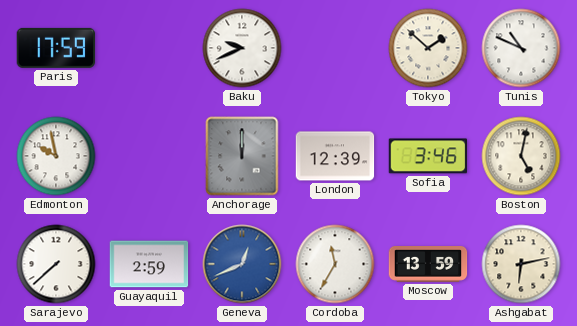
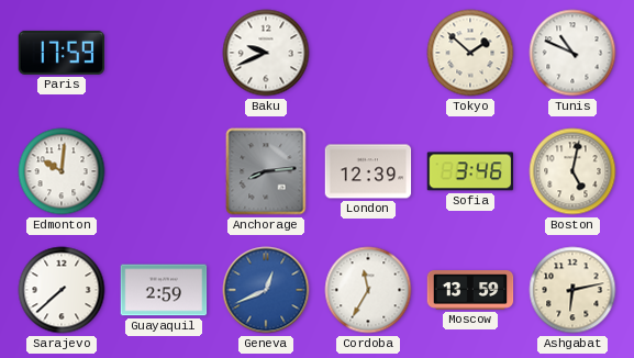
Edmonton: 9:58 -> 10:01
Anchorage: 12:00 -> 8:14
